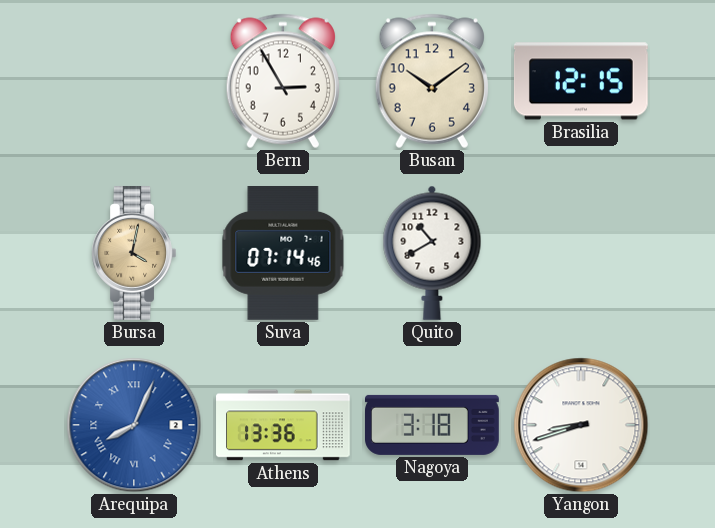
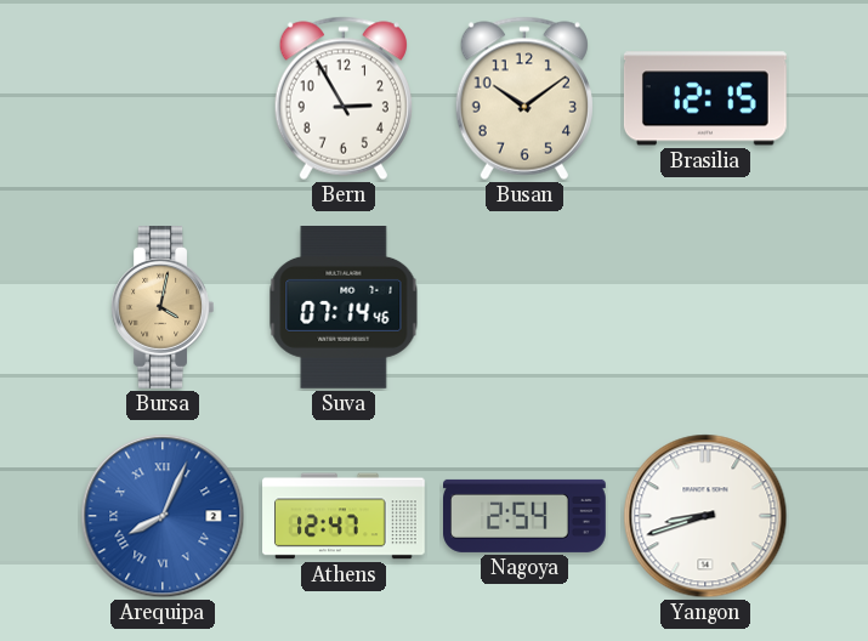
Quito: 10:40 -> none
Athens: 13:36 -> 12:47
Nagoya: 3:18 -> 2:54
